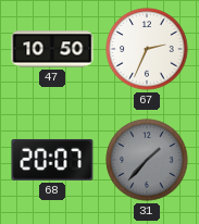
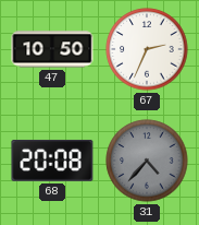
68: 20:07 -> 20:08
31: 1:37 -> 4:37
